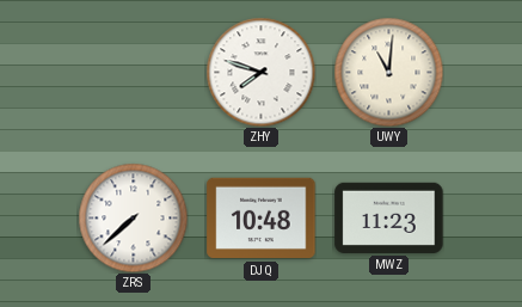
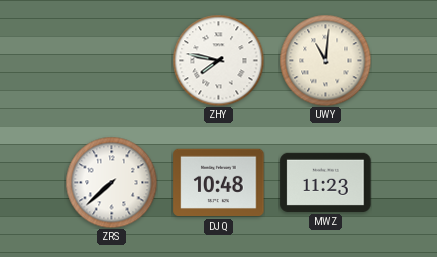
ZHY: 7:48 -> 7:47
